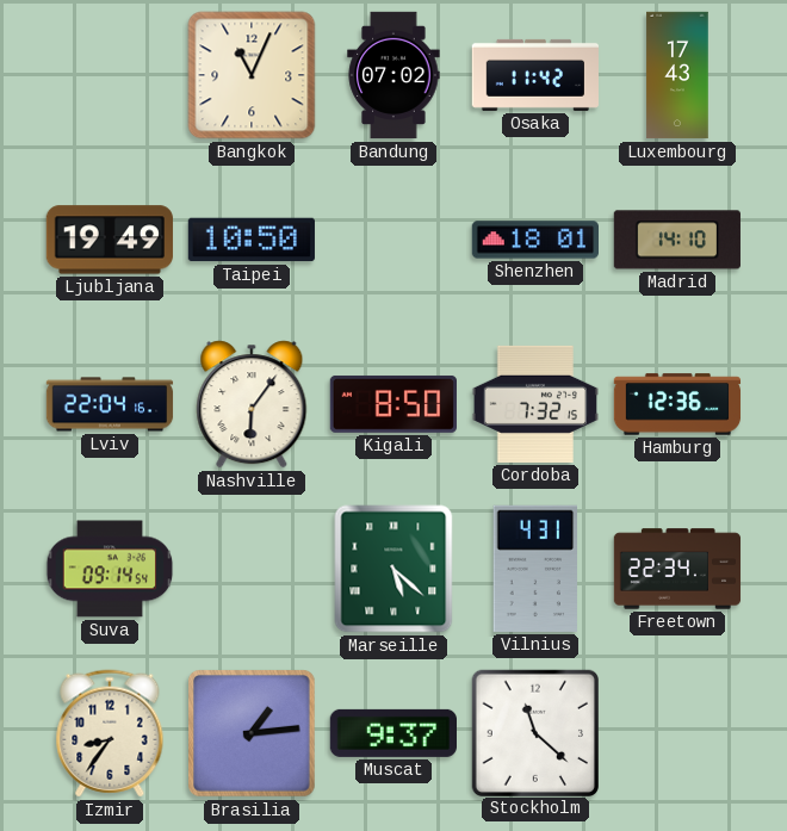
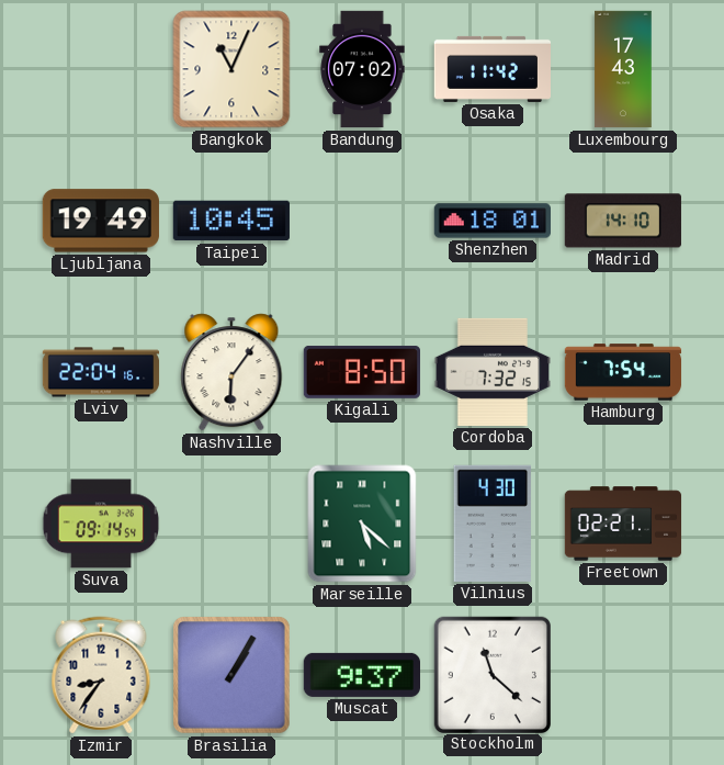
Taipei: 10:50 -> 10:45
Hamburg: 12:36 -> 7:54
Vilnius: 4:31 -> 4:30
Freetown: 22:34 -> 02:21
Brasilia: 1:14 -> 1:05
